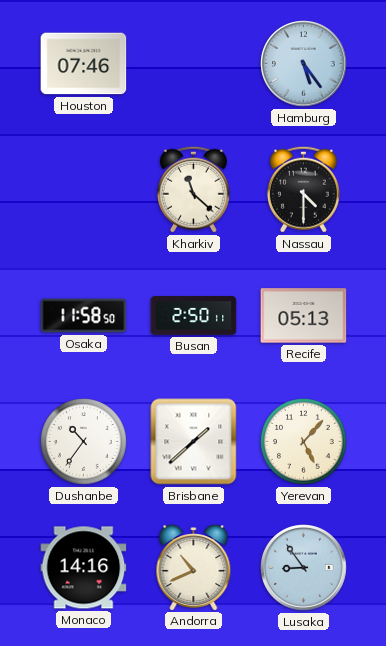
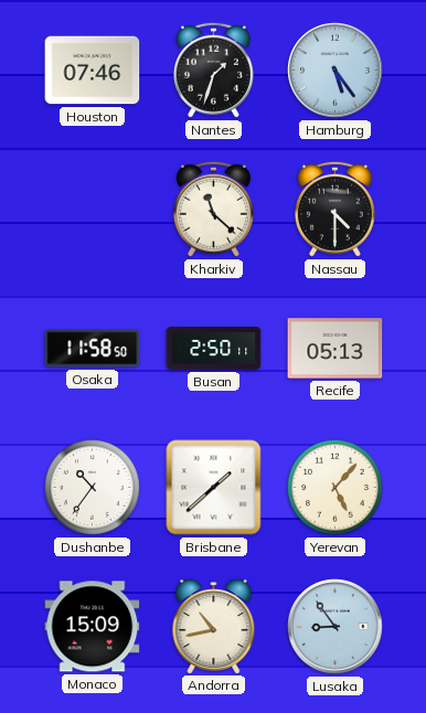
Nantes: none -> 1:33
Monaco: 14:16 -> 15:09
Andorra: 10:41 -> 10:43
